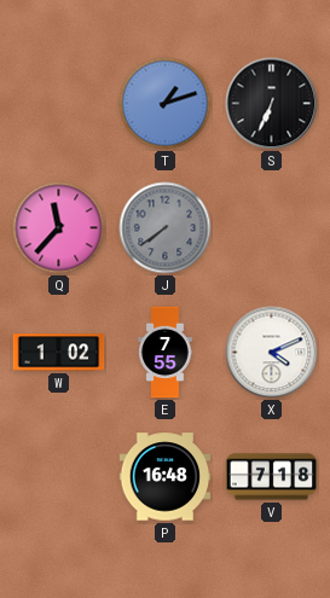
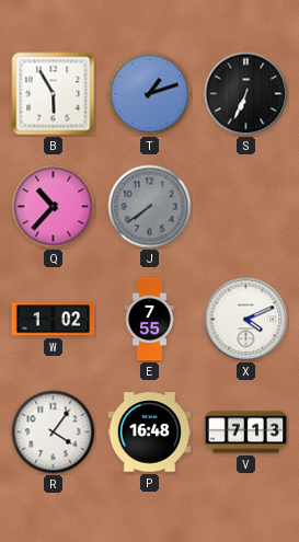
B: none -> 5:55
Q: 11:37 -> 10:37
R: none -> 4:06
V: 7:18 -> 7:13
